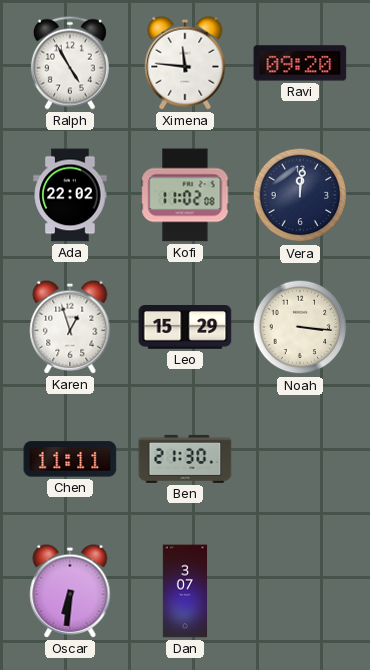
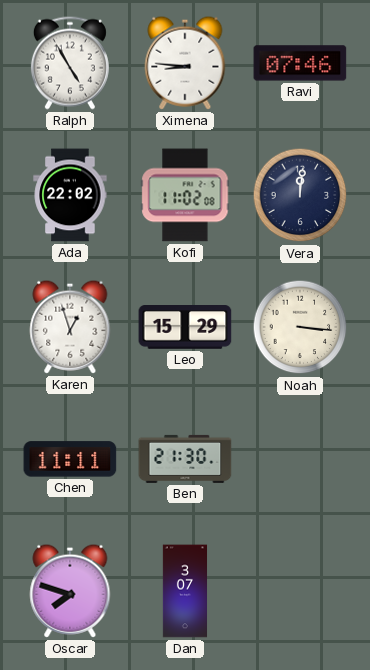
Ximena: 11:46 -> 8:46
Ravi: 09:20 -> 07:46
Oscar: 6:31 -> 7:48
